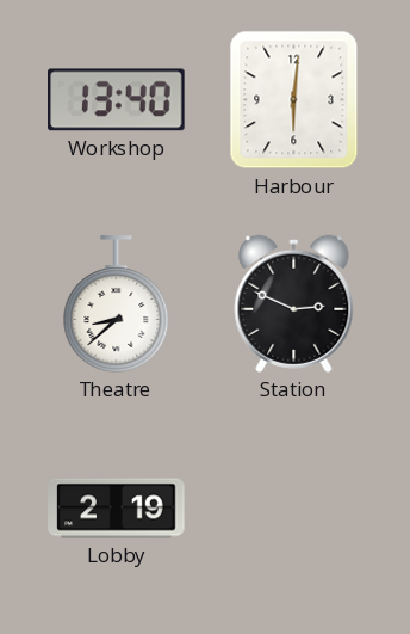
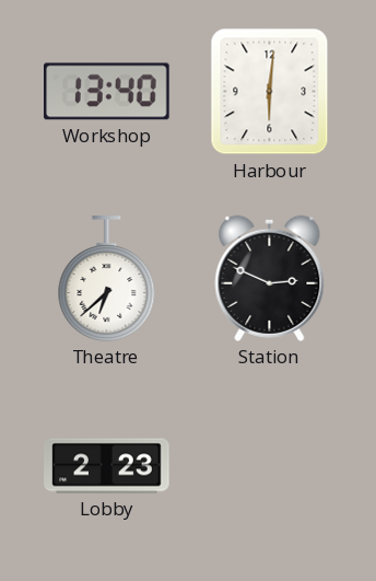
Theatre: 8:38 -> 6:38
Lobby: 2:19 -> 2:23
